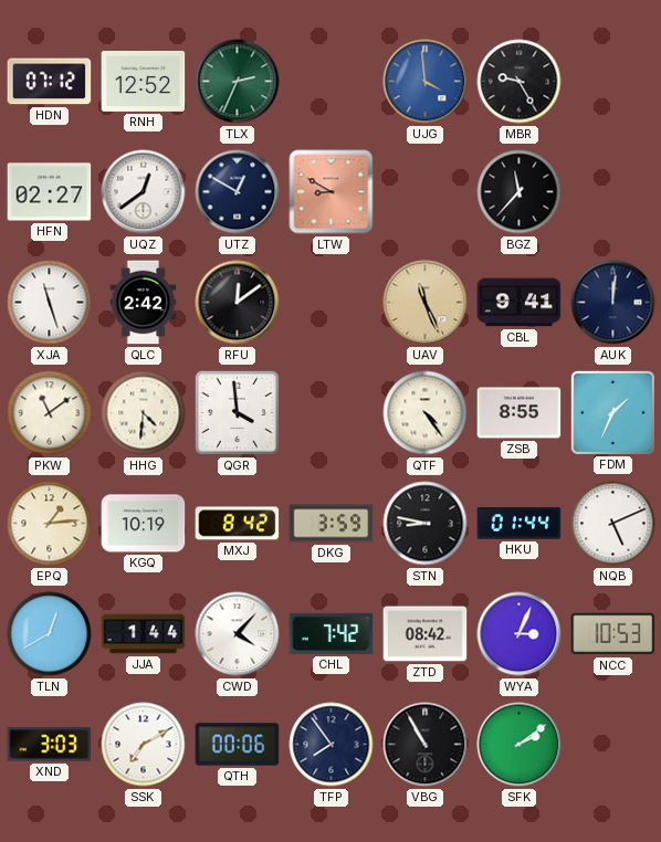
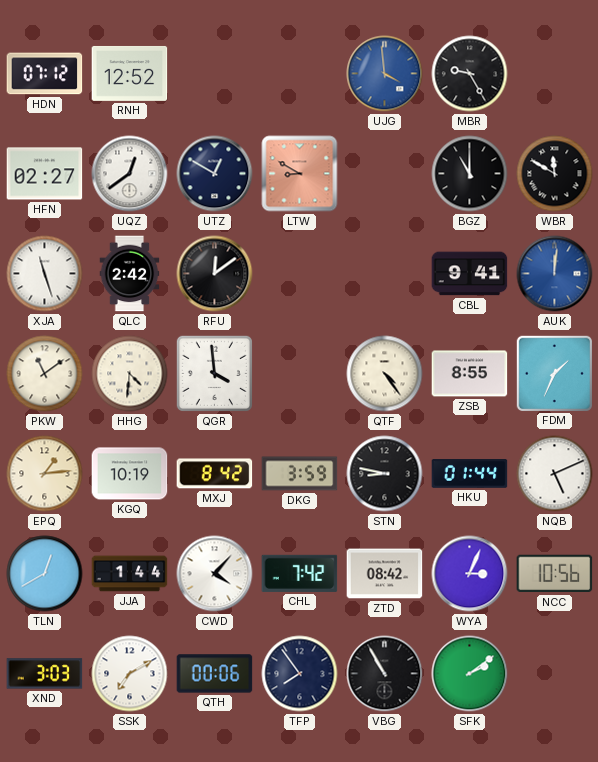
TLX: 2:34 -> none
BGZ: 11:37 -> 11:00
WBR: none -> 11:50
UAV: 11:26 -> none
AUK dial: navy -> blue
NCC: 10:53 -> 10:56
